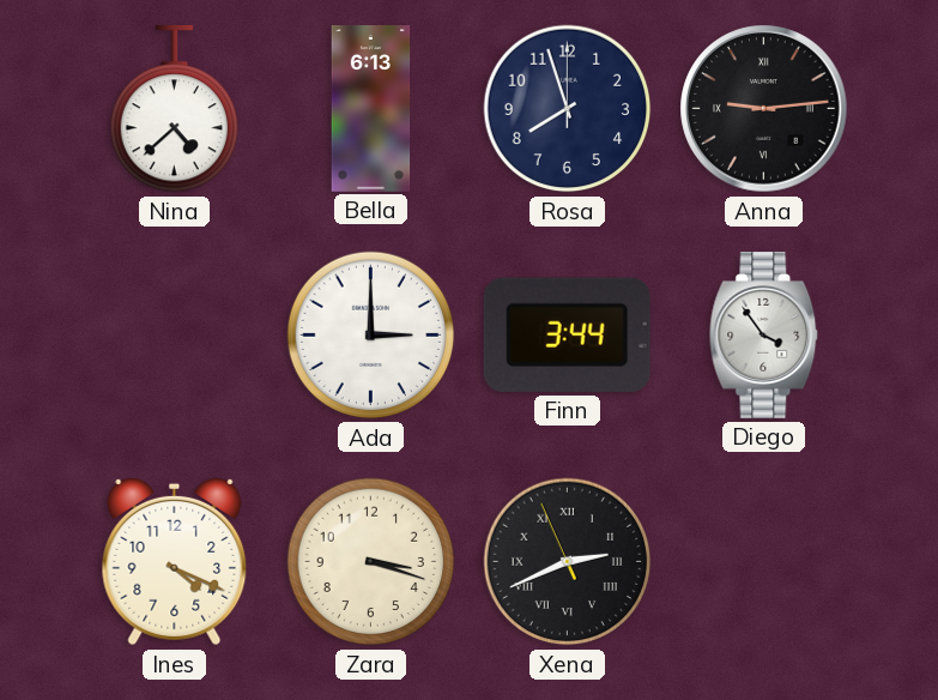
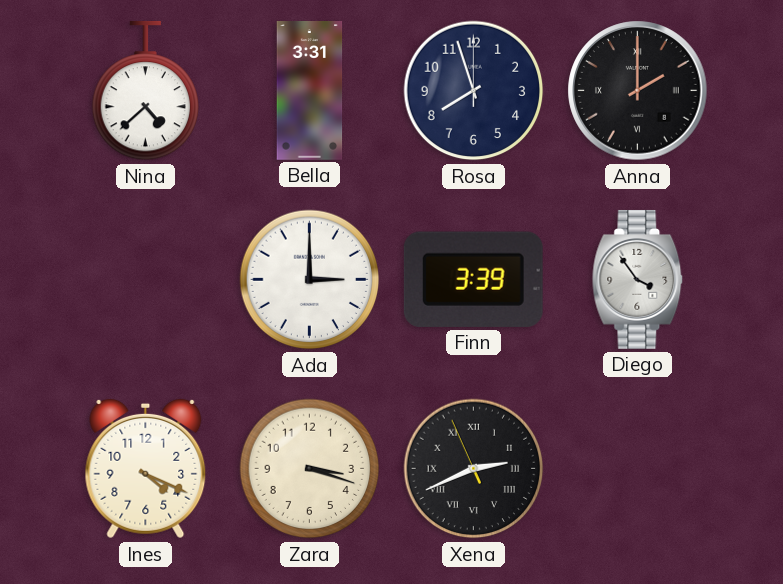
Bella: 6:13 -> 3:31
Anna: 9:14 -> 2:00
Finn: 3:44 -> 3:39
